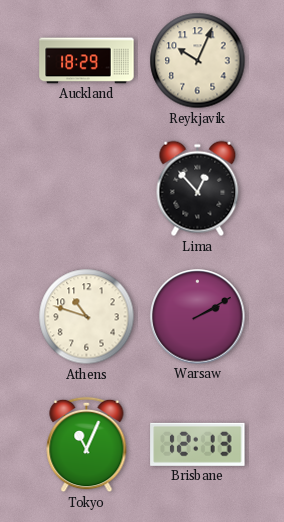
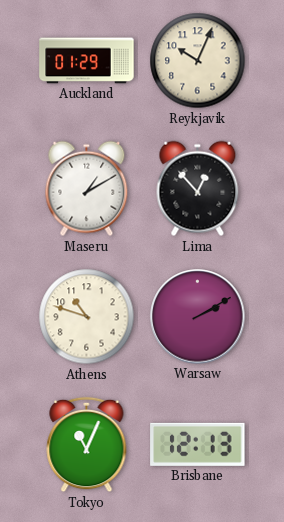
Auckland: 18:29 -> 01:29
Maseru: none -> 1:10
